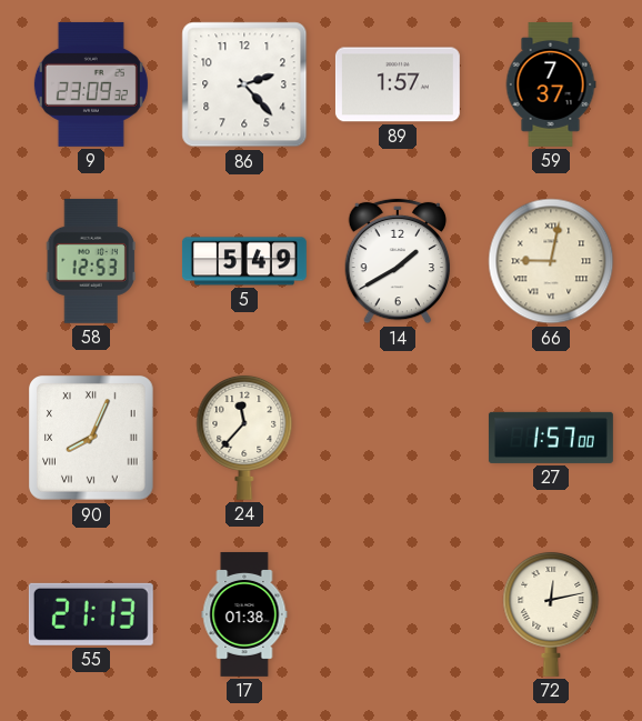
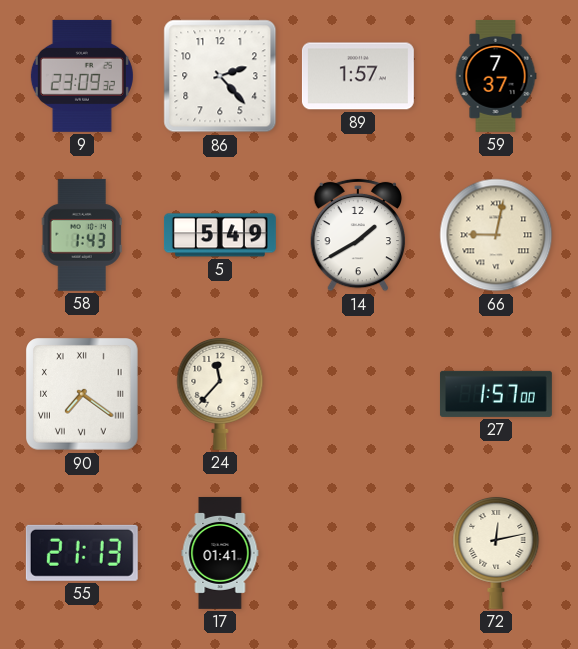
58: 12:53 -> 1:43
90: 8:04 -> 7:21
17: 01:38 -> 01:41
